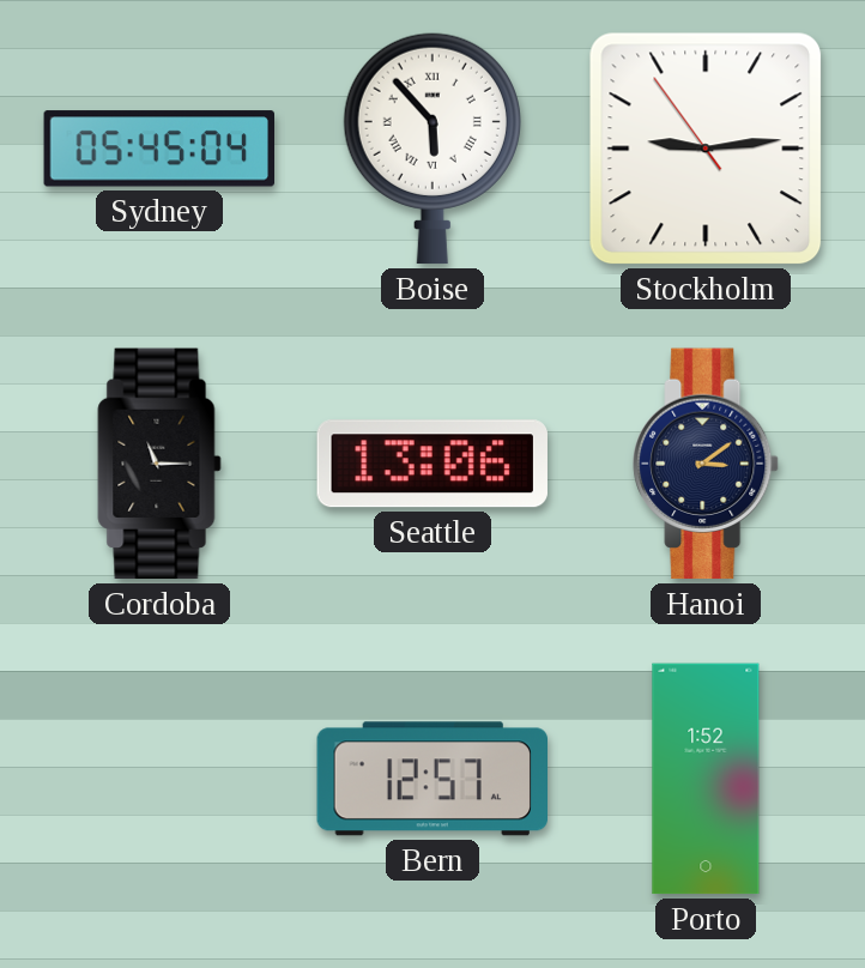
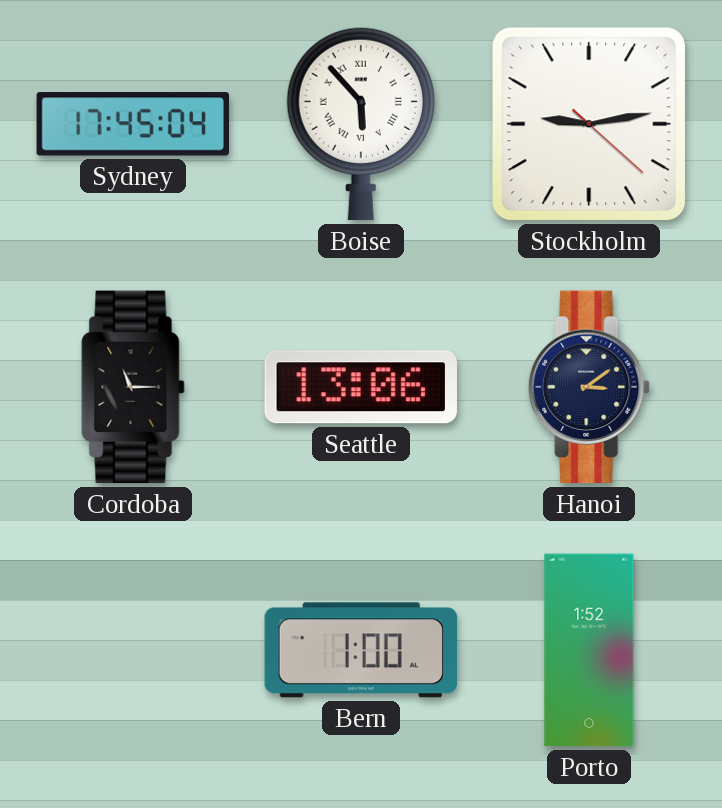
Sydney: 05:45 -> 17:45
Stockholm: 9:13:54 -> 9:13:22
Bern: 12:57 -> 1:00
